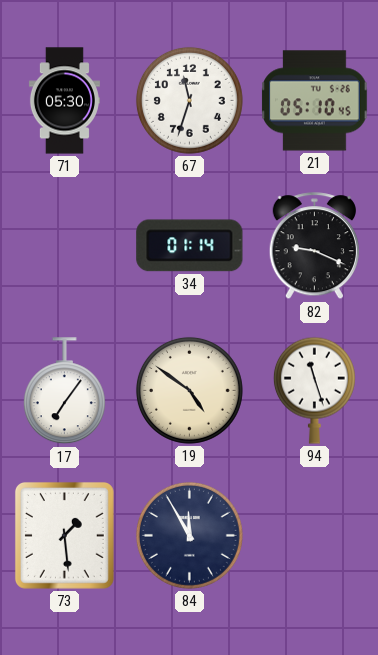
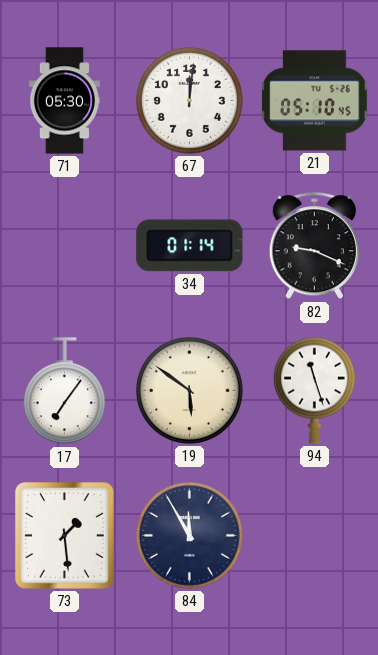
67: 11:33 -> 12:01
19: 4:51 -> 5:51
